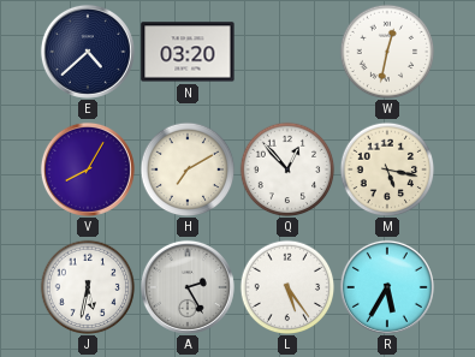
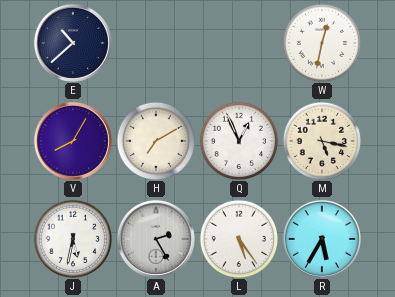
E: 4:38 -> 10:38
N: 03:20 -> none
Q: 12:53 -> 12:56
